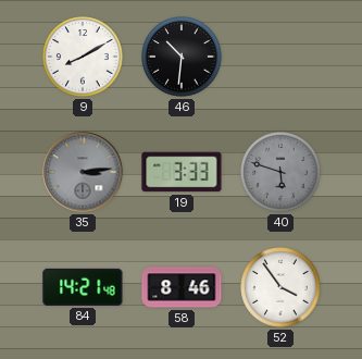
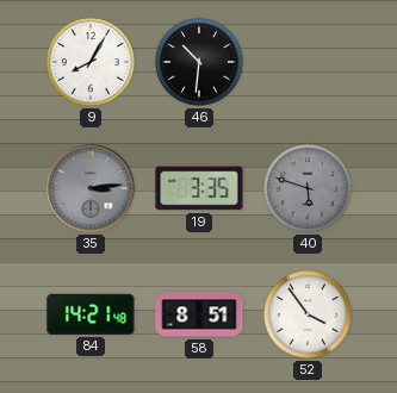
9: 8:10 -> 8:05
19: 3:33 -> 3:35
58: 8:46 -> 8:51
